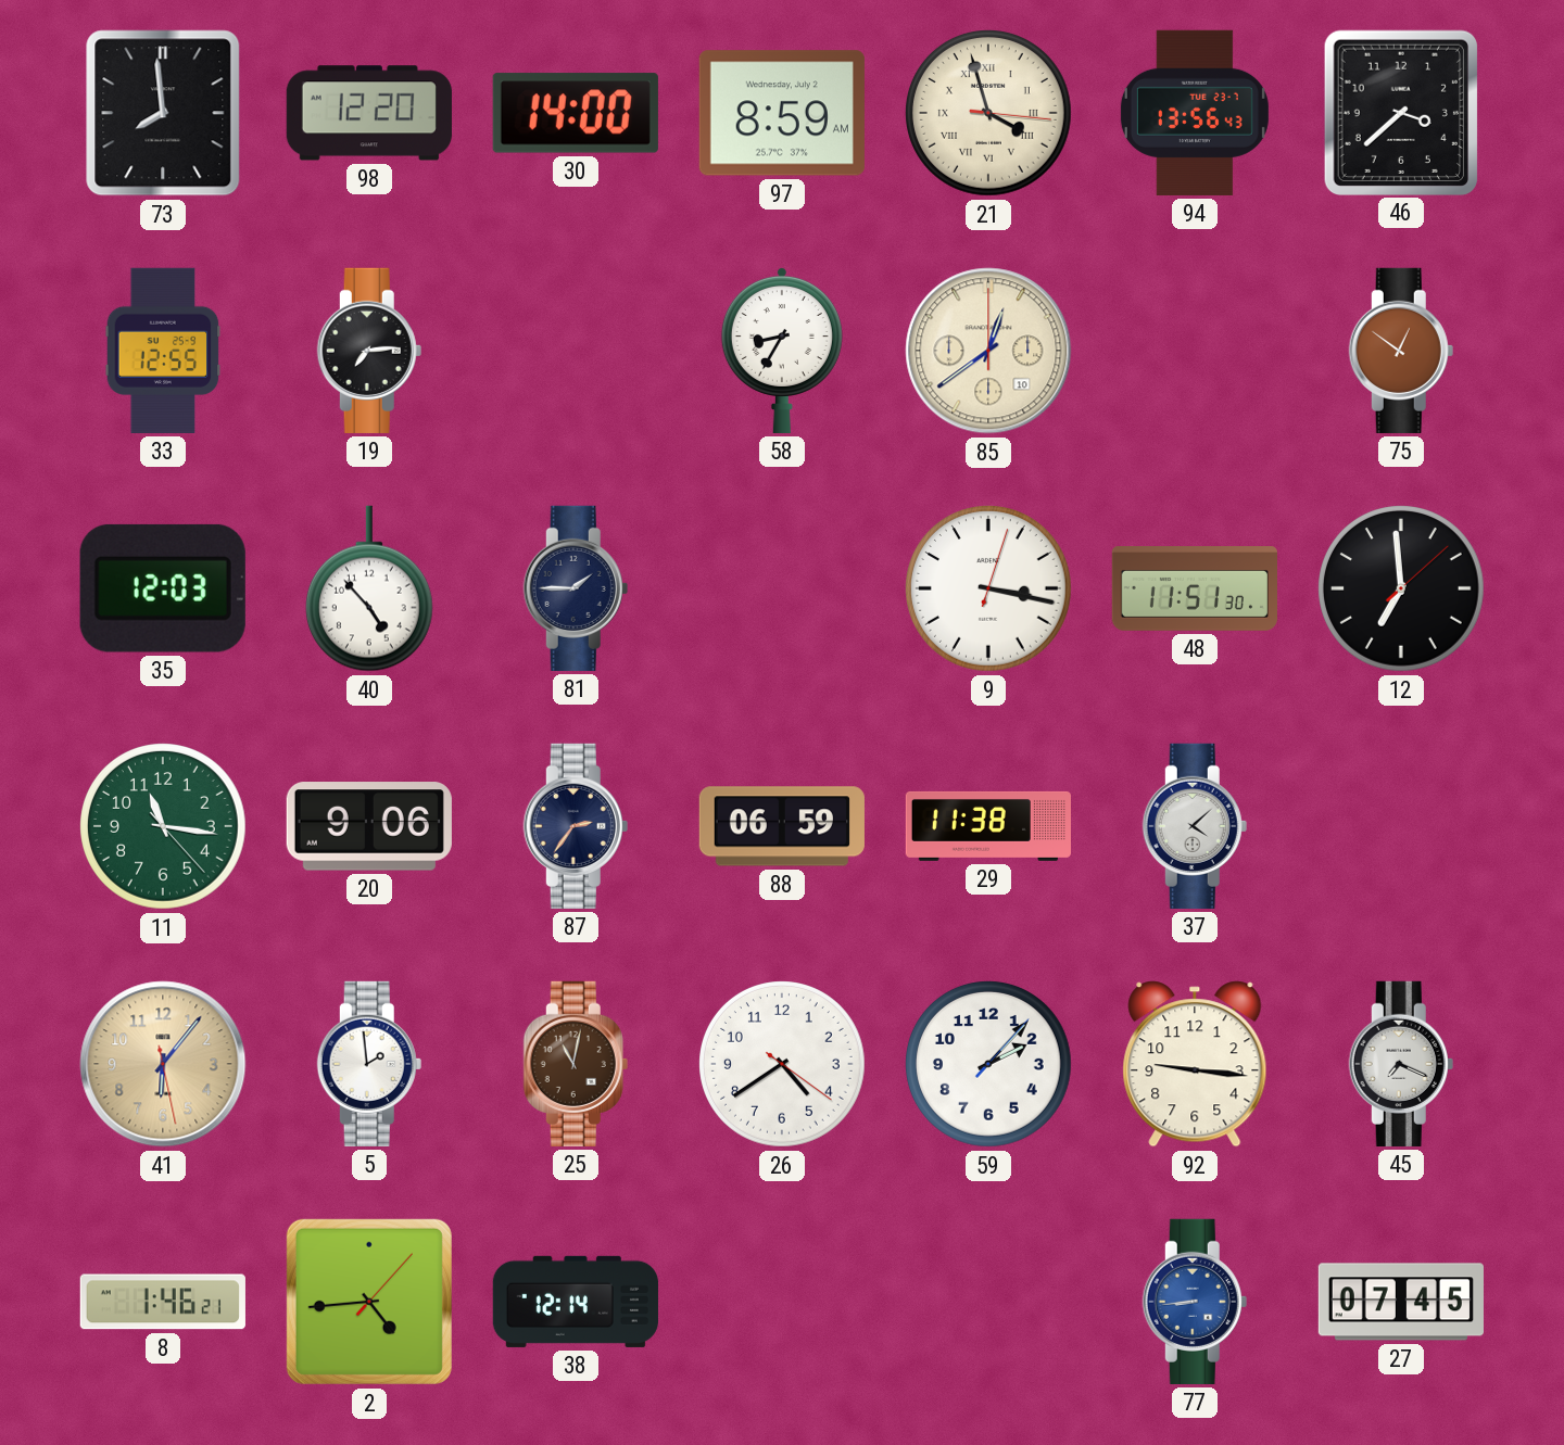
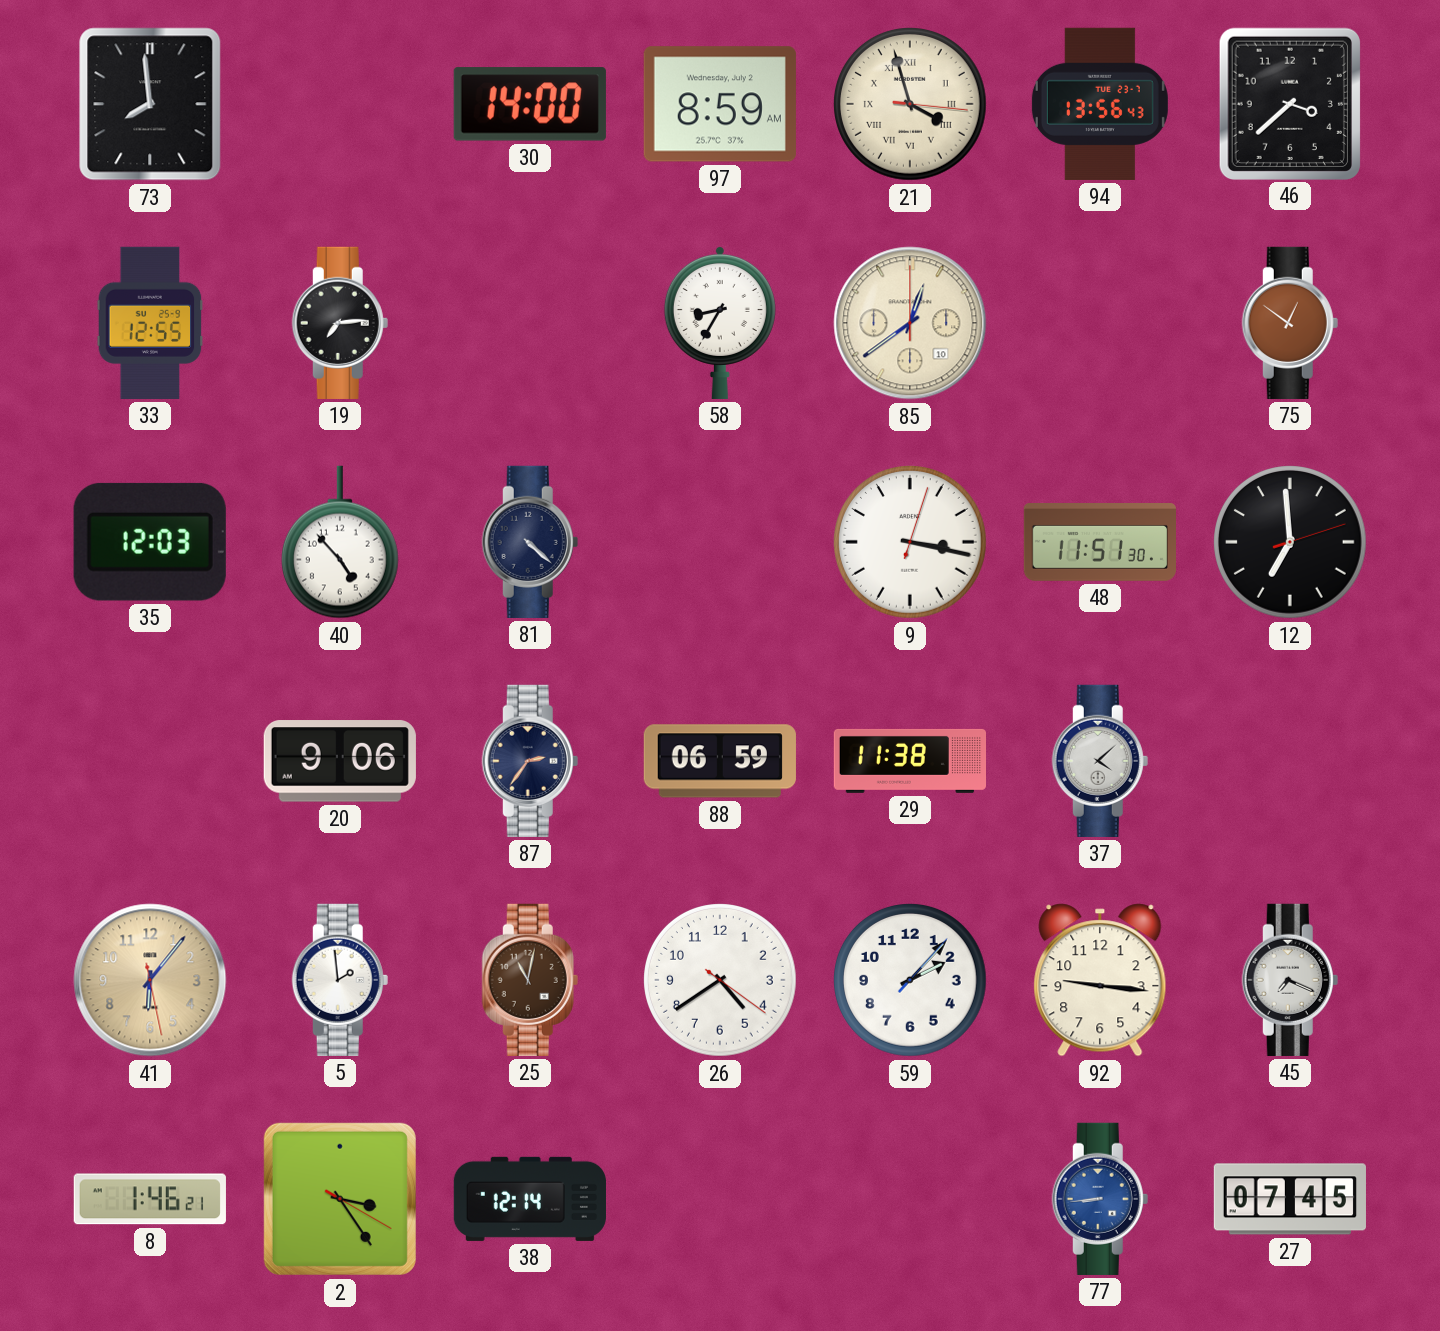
98: 12:20 -> none
81: 1:45 -> 4:22
12: 6:59:08 -> 6:59:12
11: 11:16 -> none
2: 4:44 -> 3:24
